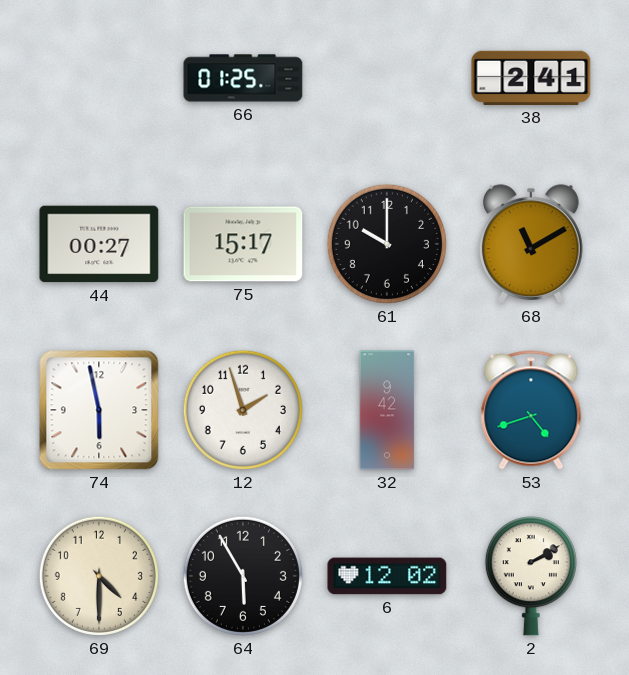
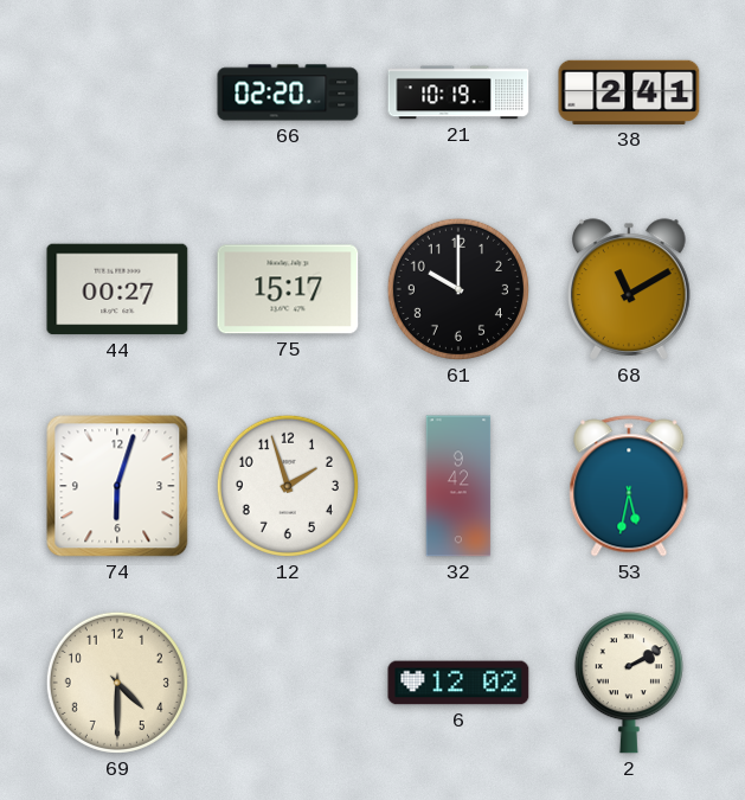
66: 01:25 -> 02:20
21: none -> 10:19
74: 5:58 -> 6:03
53: 4:42 -> 5:32
64: 5:55 -> none
